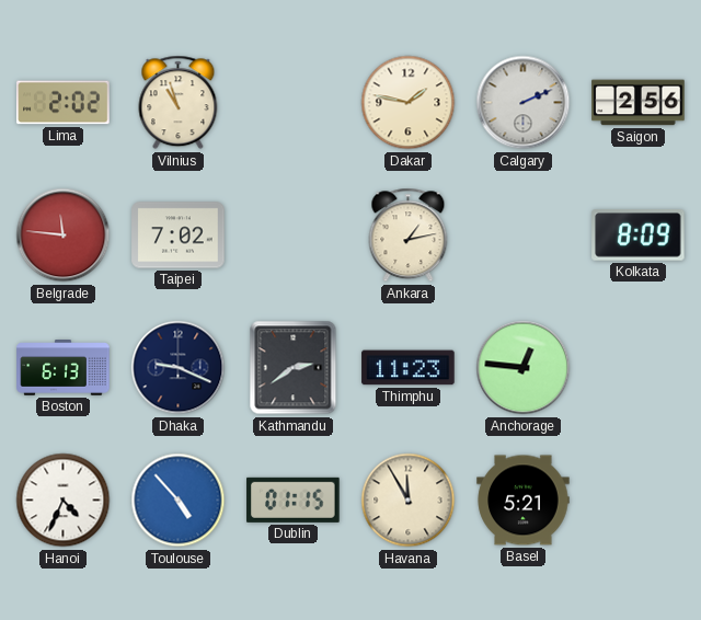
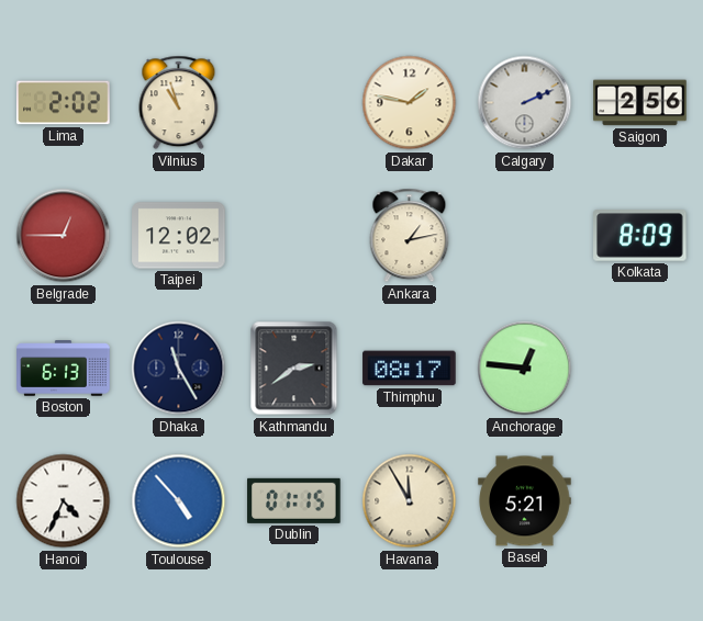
Belgrade: 11:46 -> 12:45
Taipei: 7:02 -> 12:02
Dhaka: 9:19 -> 11:25
Thimphu: 11:23 -> 08:17
